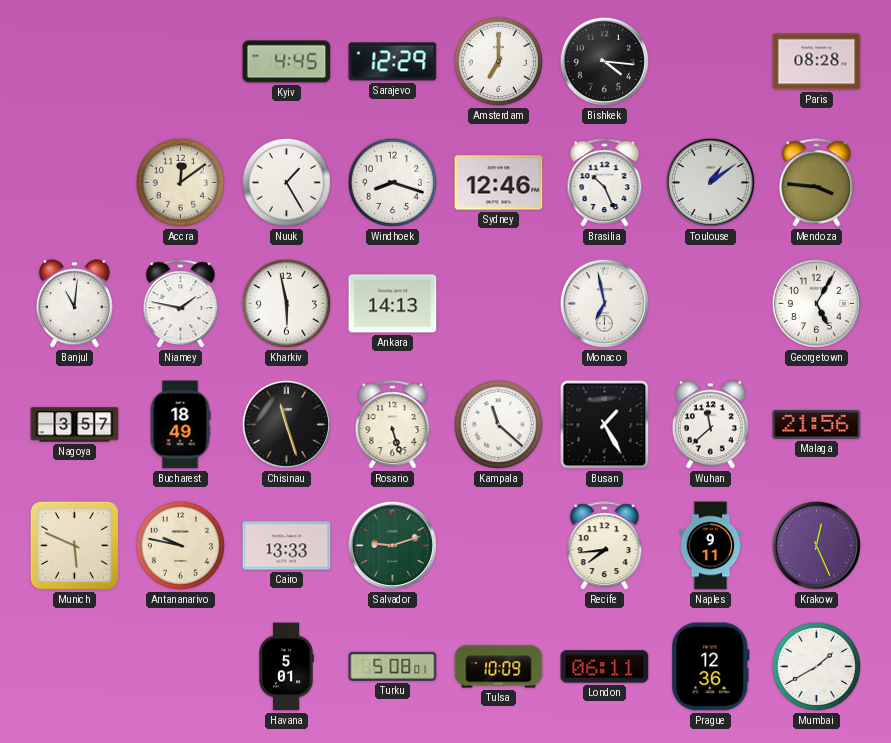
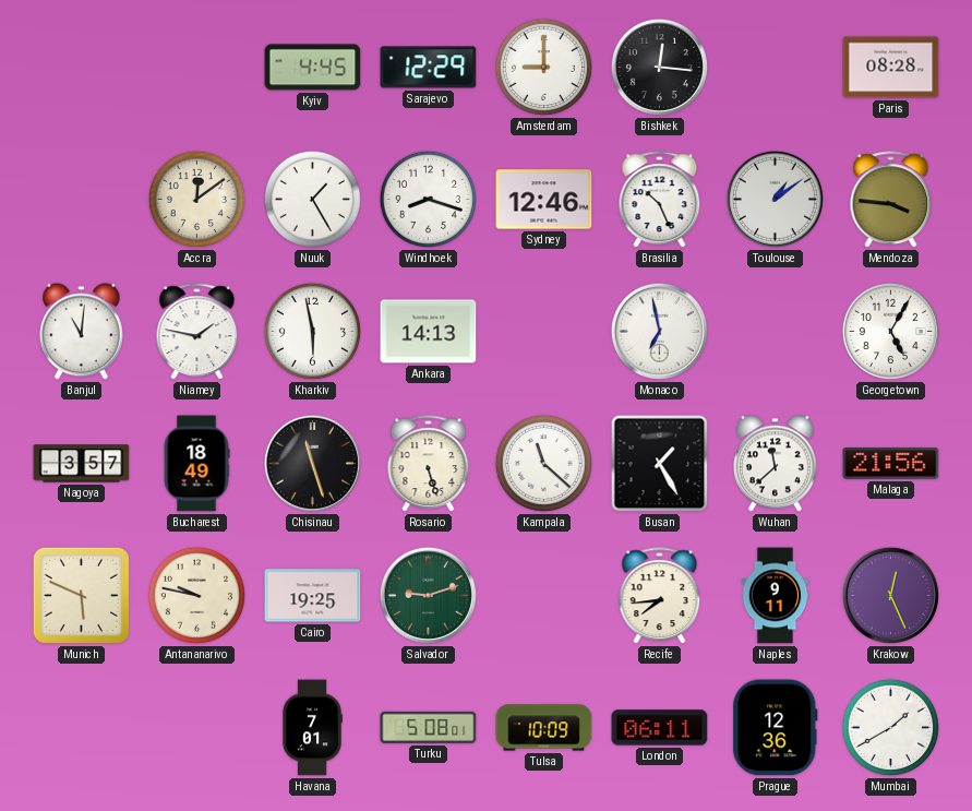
Amsterdam: 7:00 -> 9:00
Bishkek: 4:16 -> 12:16
Cairo: 13:33 -> 19:25
Havana: 5:01 -> 7:01
